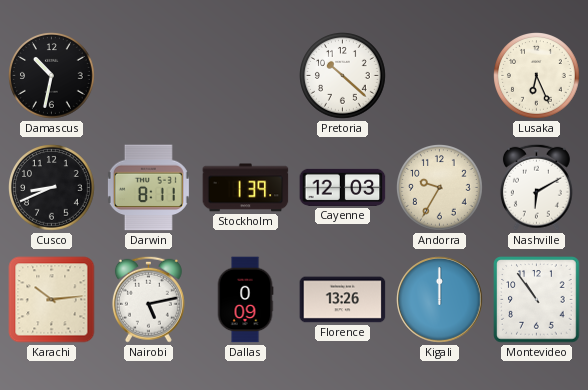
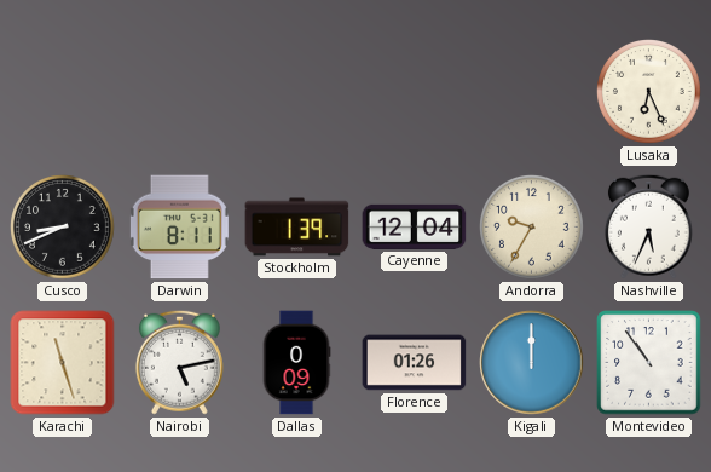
Damascus: 10:32 -> none
Pretoria: 10:22 -> none
Cayenne: 12:03 -> 12:04
Nashville: 6:10 -> 5:34
Karachi: 10:14 -> 11:27
Florence: 13:26 -> 01:26
